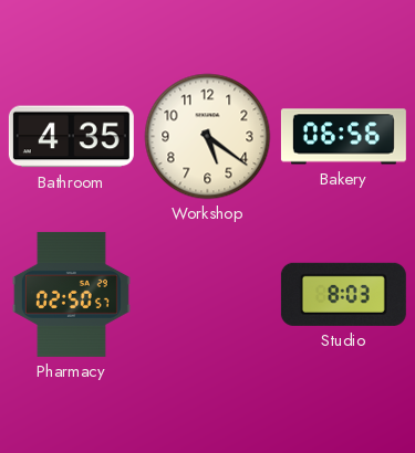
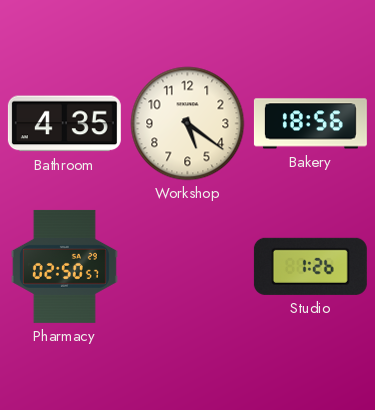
Bakery: 06:56 -> 18:56
Studio: 8:03 -> 1:26
